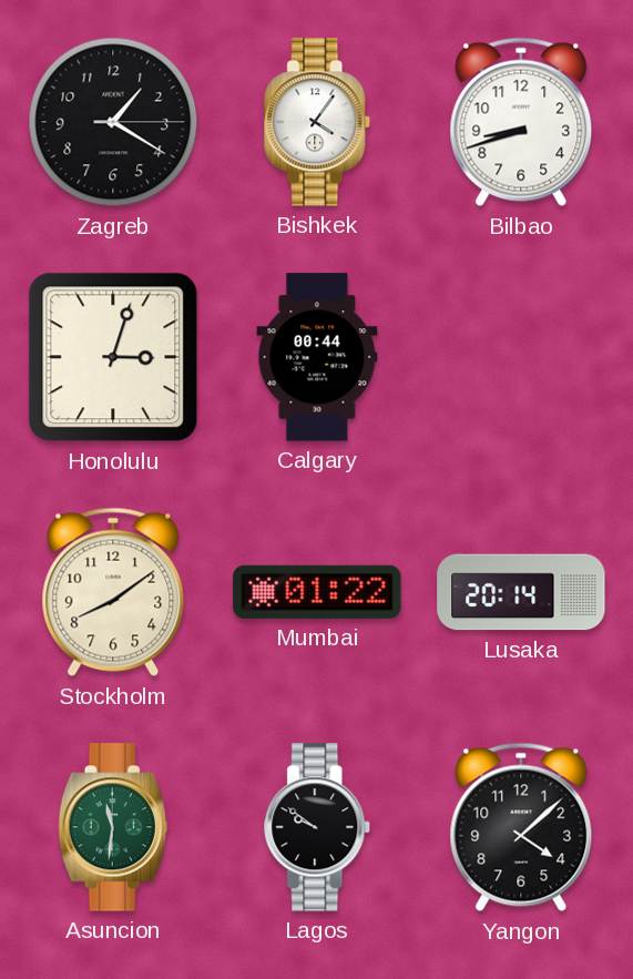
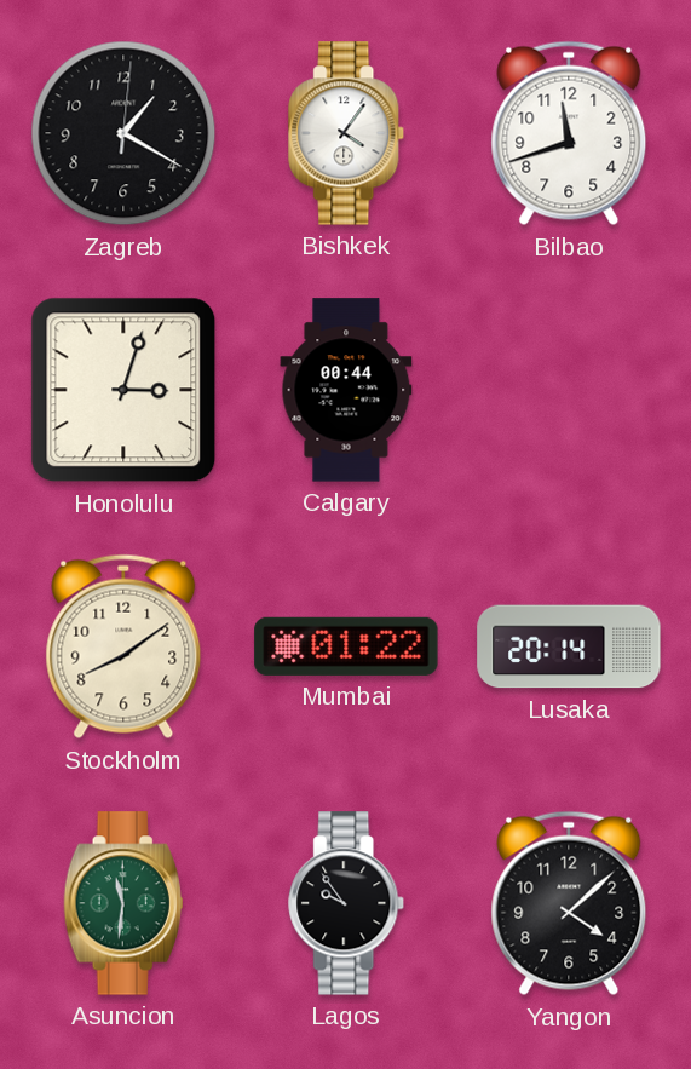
Zagreb: 1:20:15 -> 1:20:01
Bilbao: 8:42 -> 11:42
Lagos: 9:51 -> 9:54
